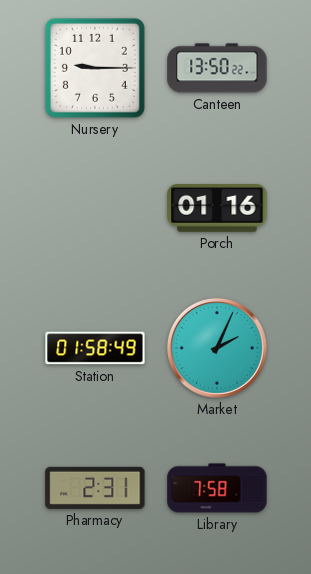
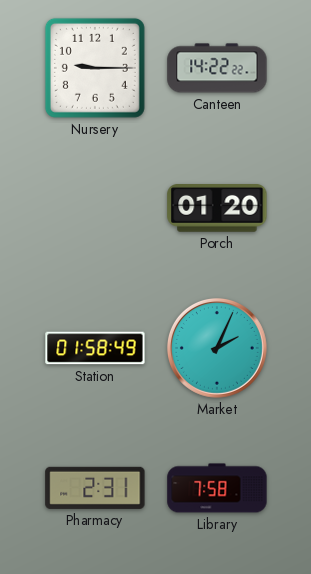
Canteen: 13:50 -> 14:22
Porch: 01:16 -> 01:20
